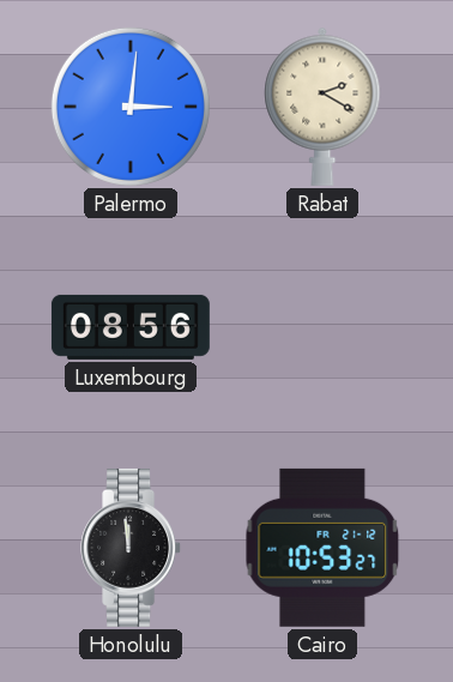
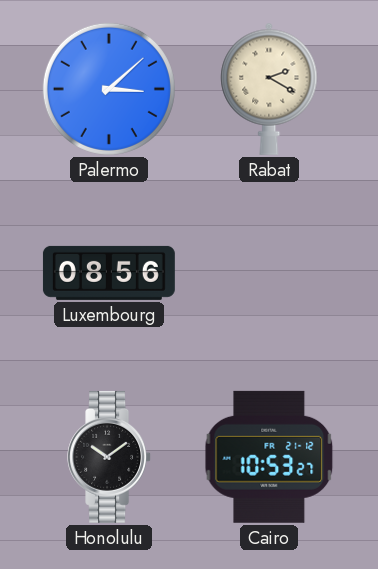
Palermo: 3:01 -> 3:08
Honolulu: 11:59 -> 10:09
